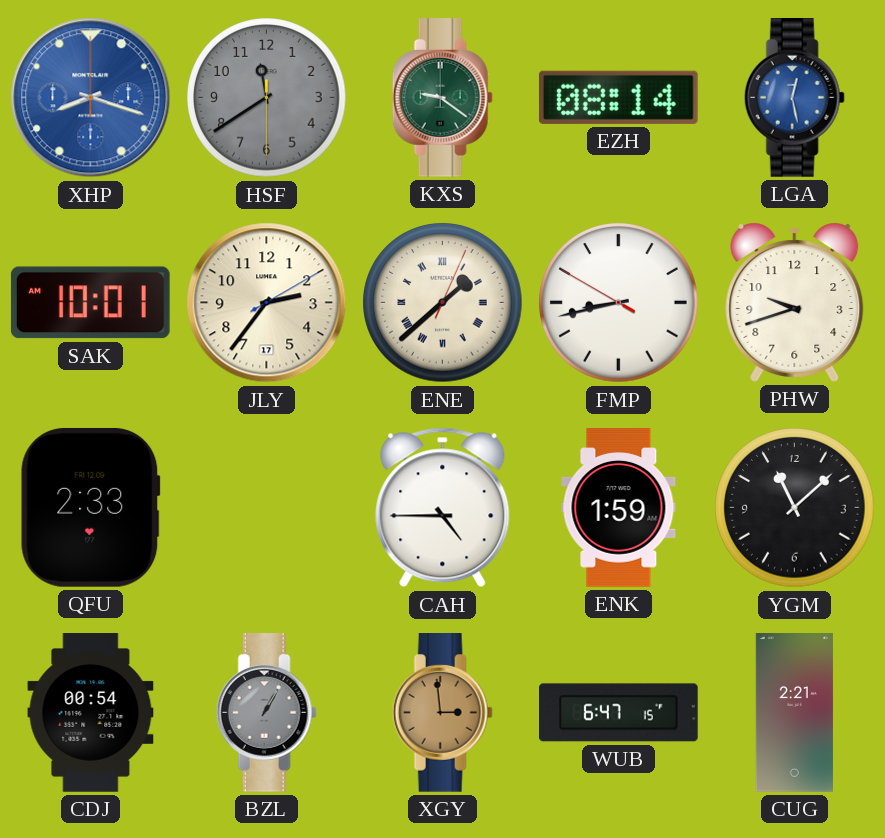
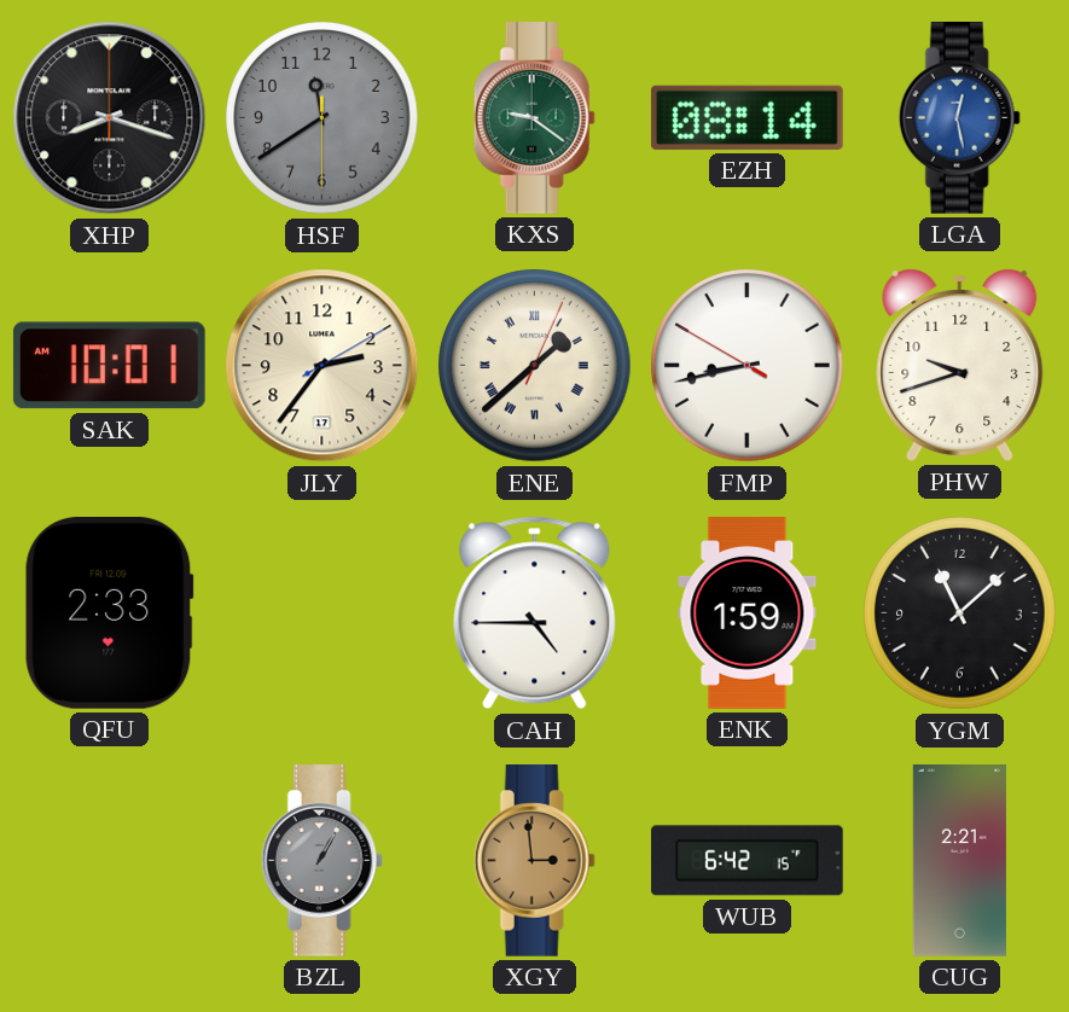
XHP dial: blue -> black
CDJ: 00:54 -> none
WUB: 6:47 -> 6:42
